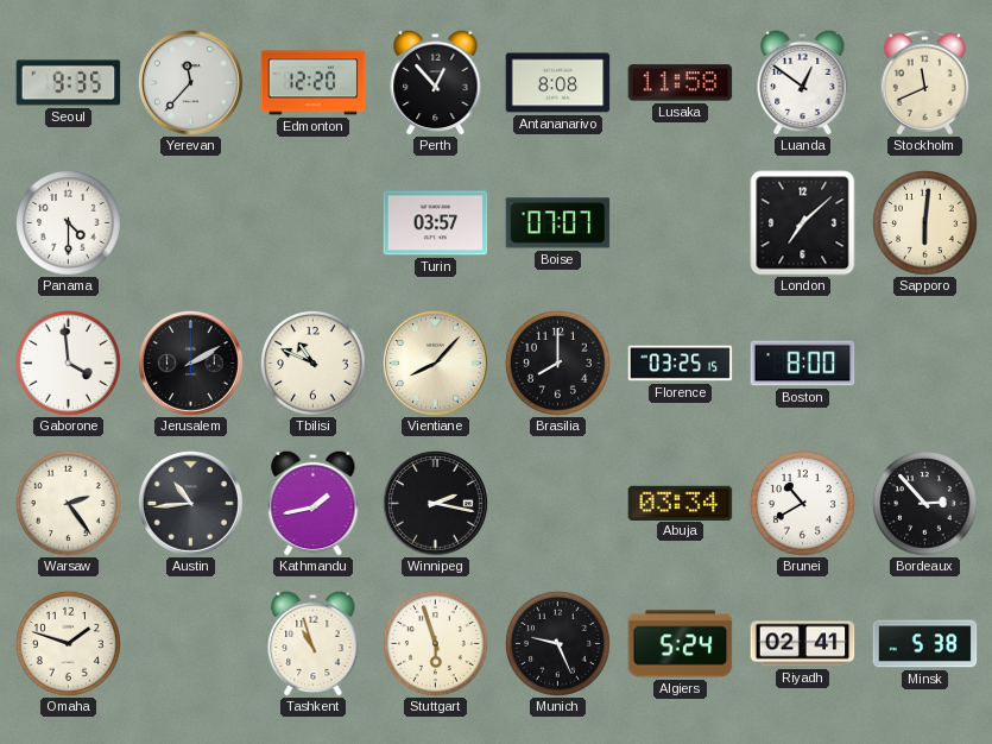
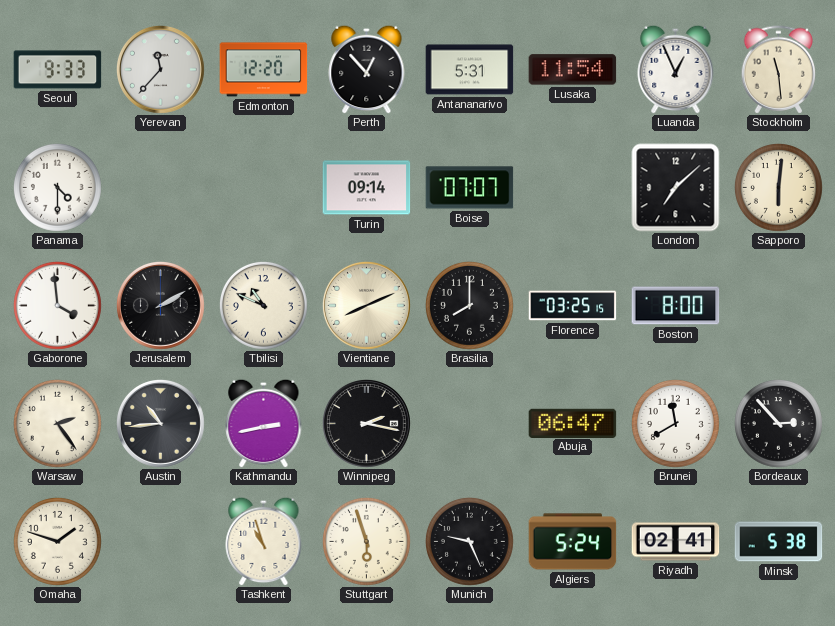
Seoul: 9:35 -> 9:33
Antananarivo: 8:08 -> 5:31
Lusaka: 11:58 -> 11:54
Luanda: 12:51 -> 12:56
Stockholm: 11:41 -> 11:29
Turin: 03:57 -> 09:14
Vientiane: 8:07 -> 8:11
Kathmandu: 1:43 -> 2:43
Abuja: 03:34 -> 06:47
Brunei: 10:40 -> 11:40
